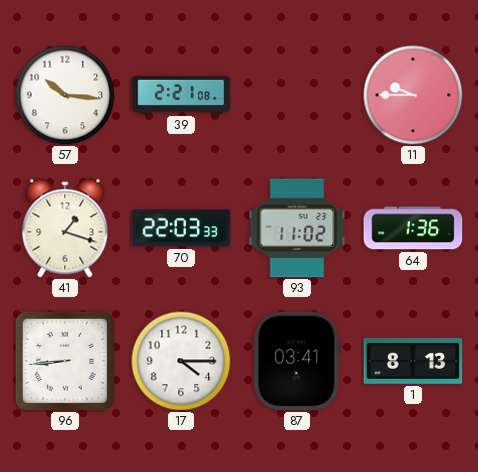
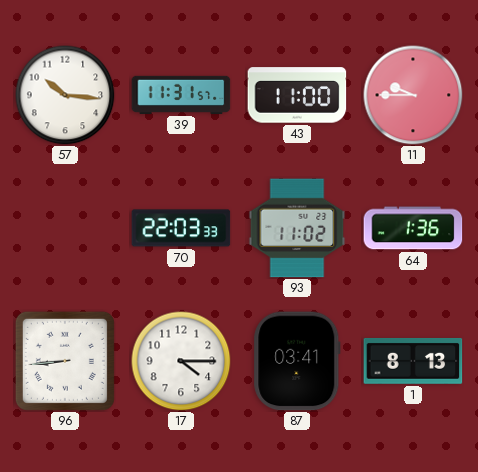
39: 2:21 -> 11:31
43: none -> 11:00
41: 1:18 -> none
